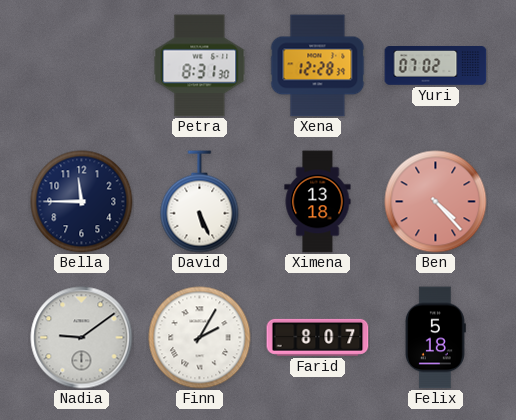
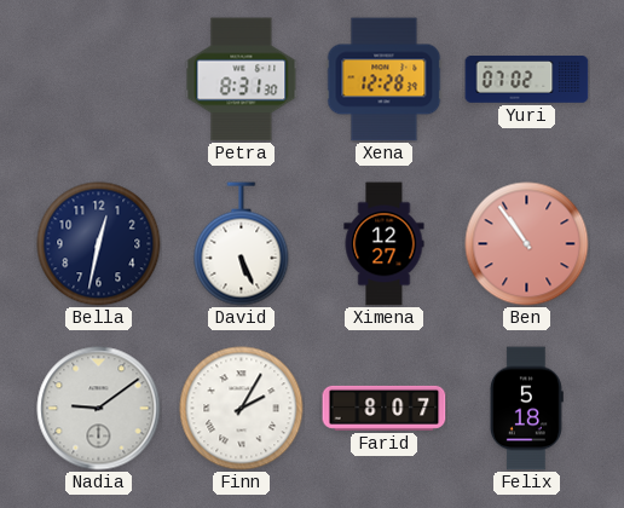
Bella: 11:45 -> 12:32
Ximena: 13:18 -> 12:27
Ben: 4:23 -> 10:54
